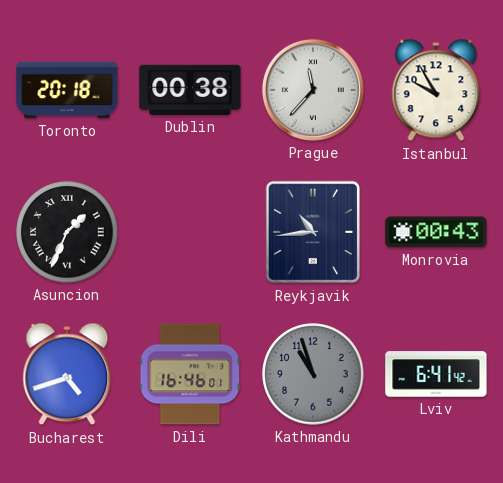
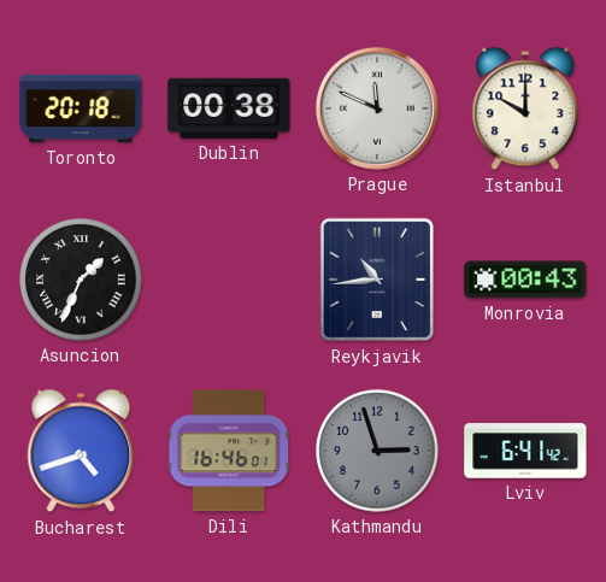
Prague: 11:37 -> 11:49
Istanbul: 9:55 -> 10:00
Kathmandu: 10:57 -> 2:57
